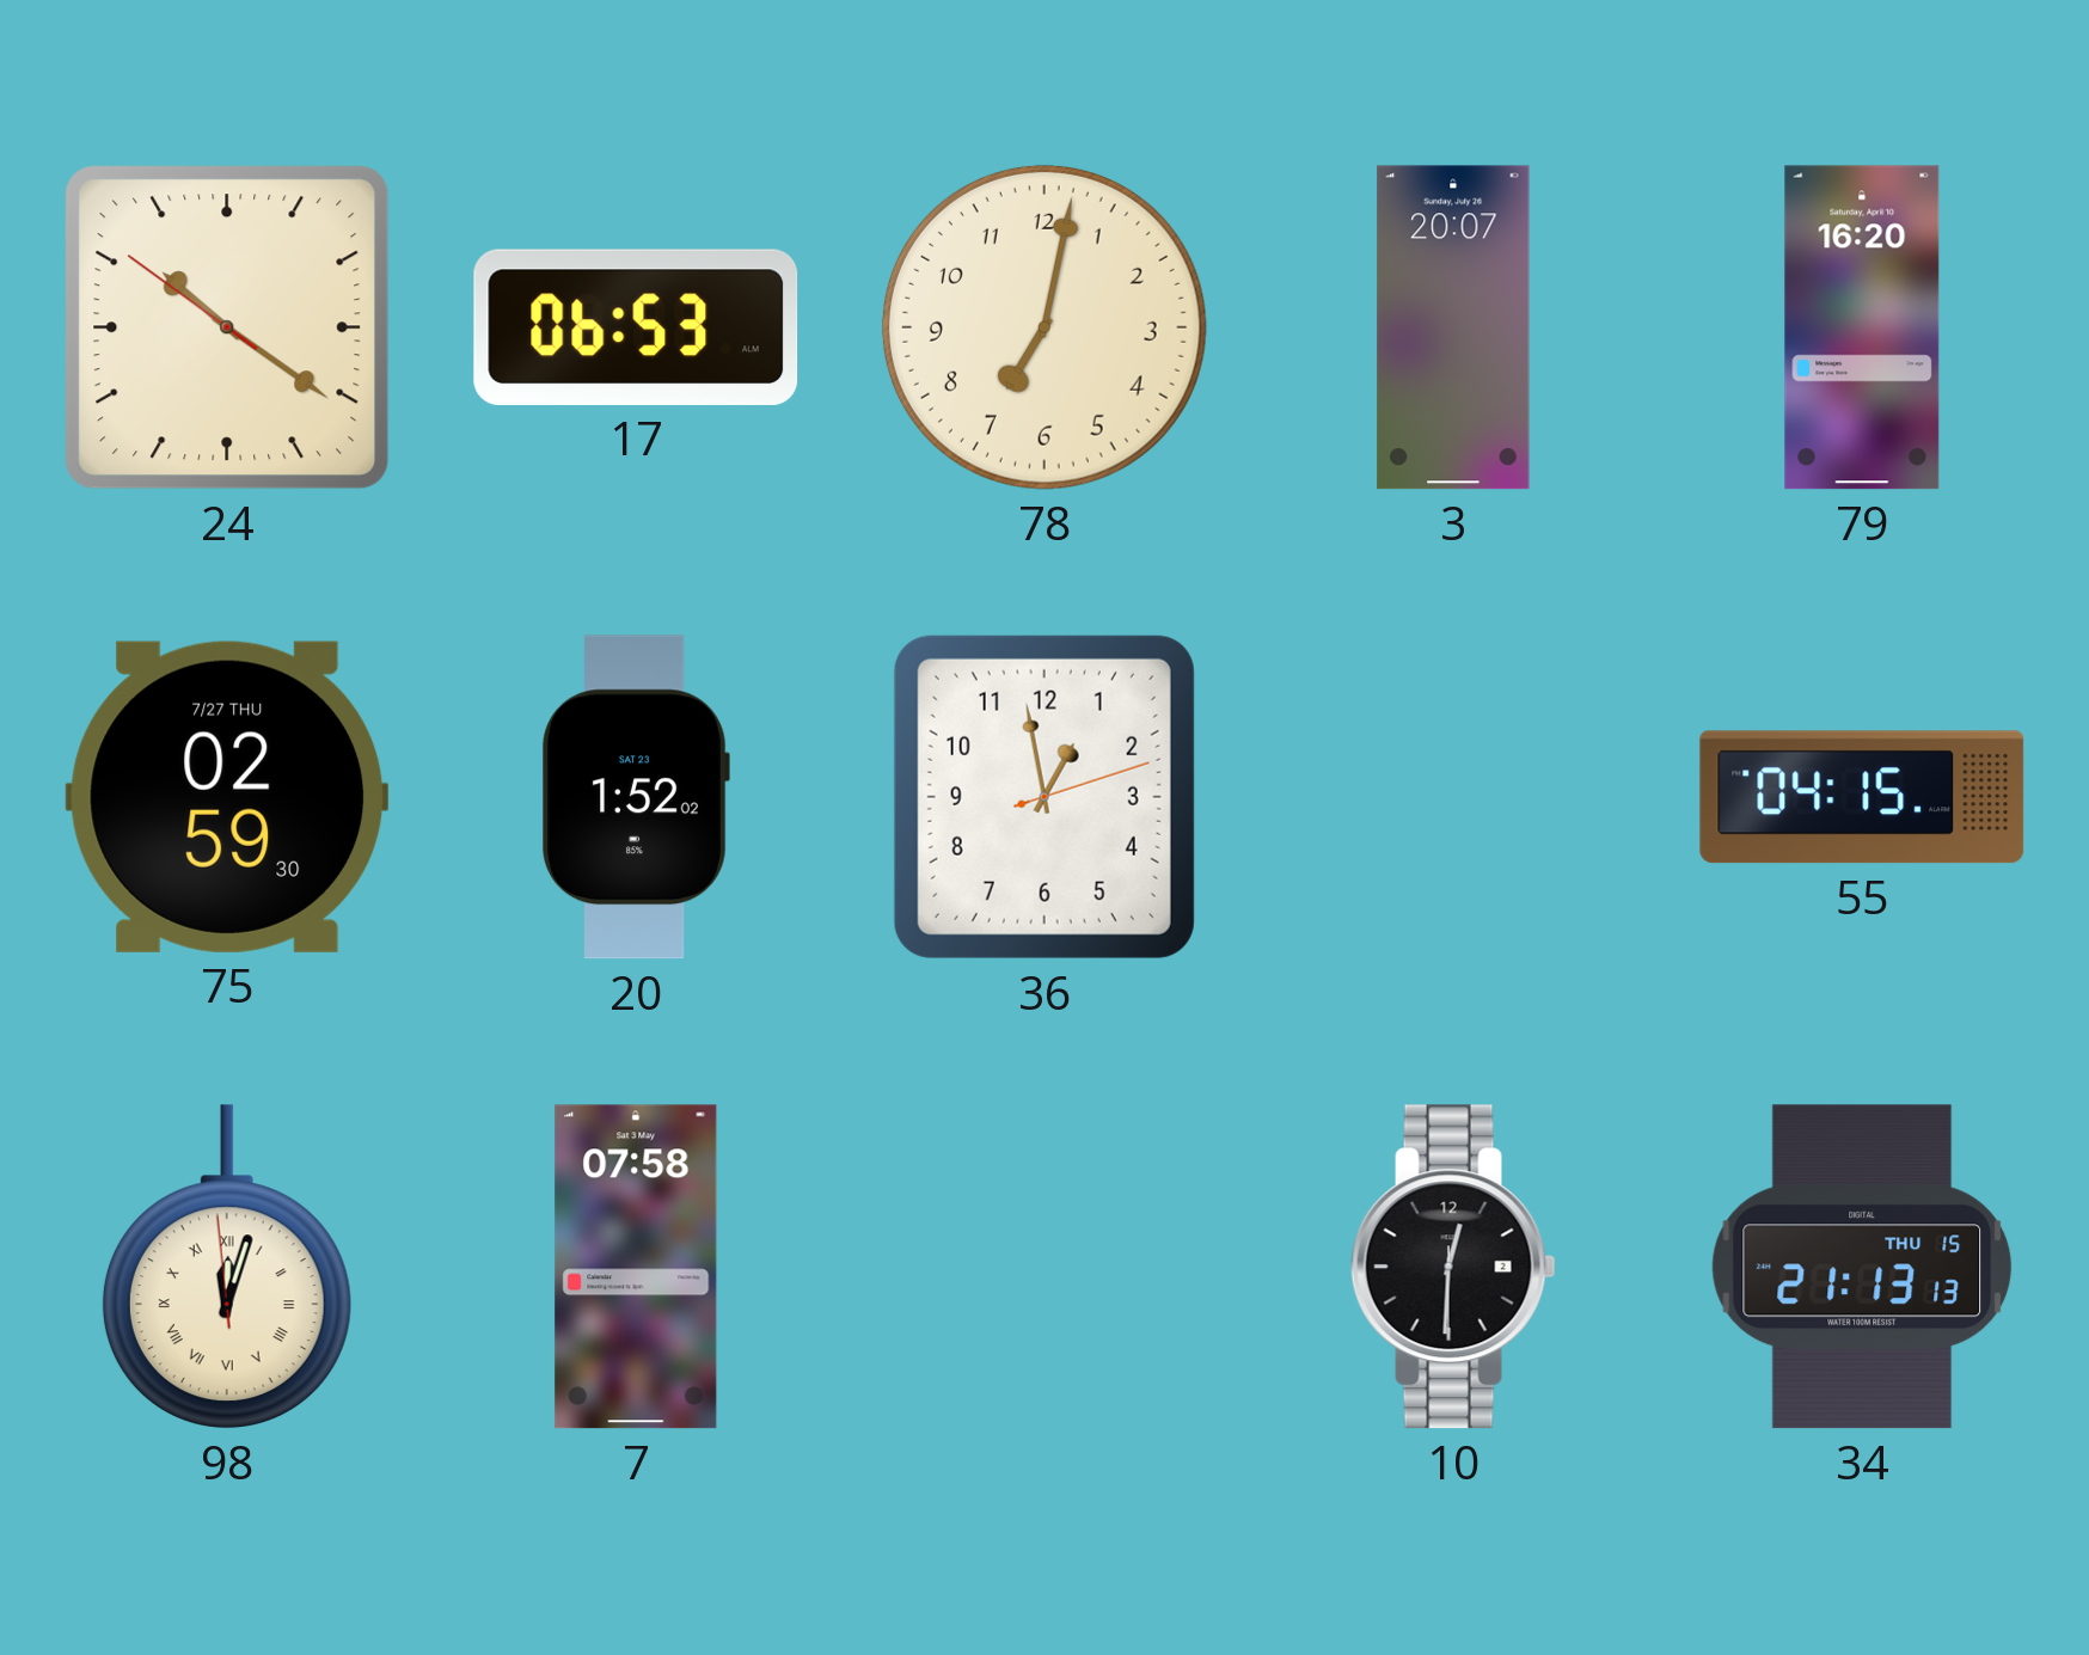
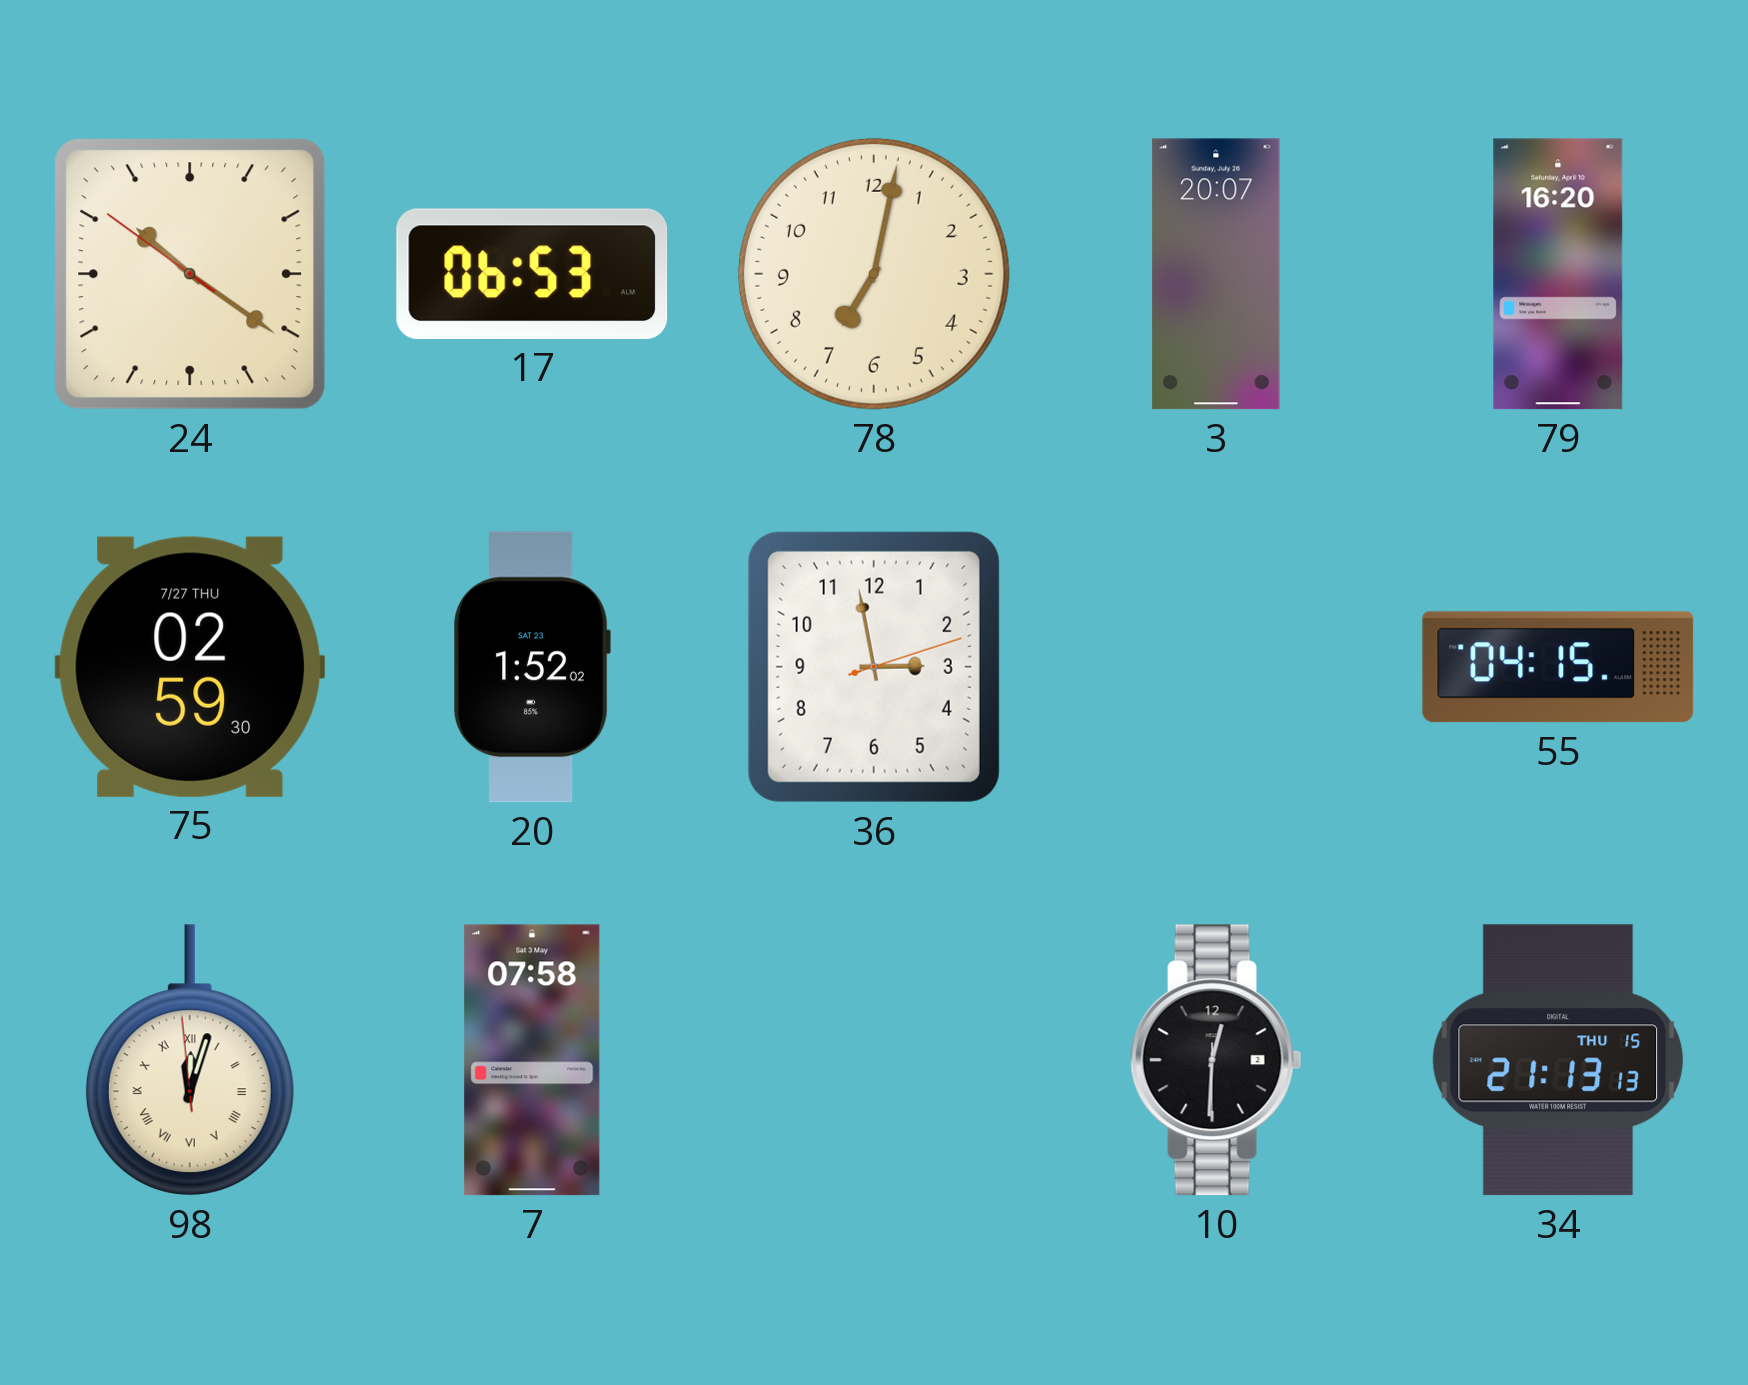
36: 12:58 -> 2:58
